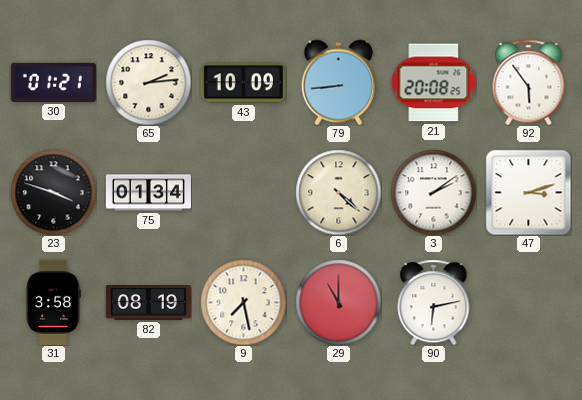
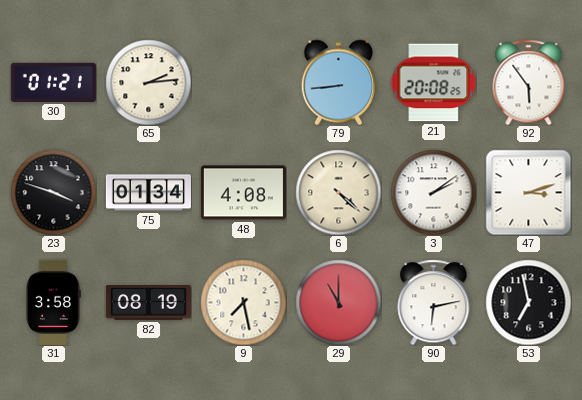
43: 10:09 -> none
48: none -> 4:08
53: none -> 6:58
